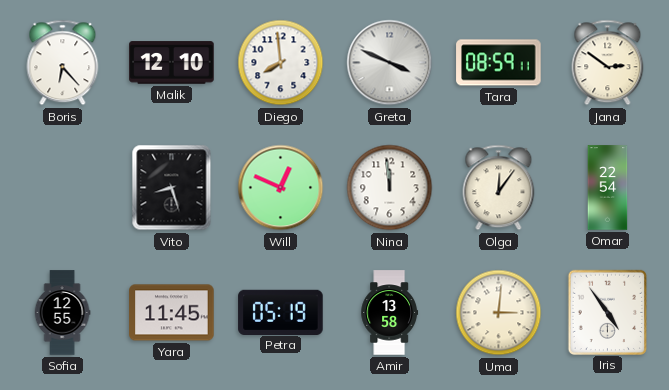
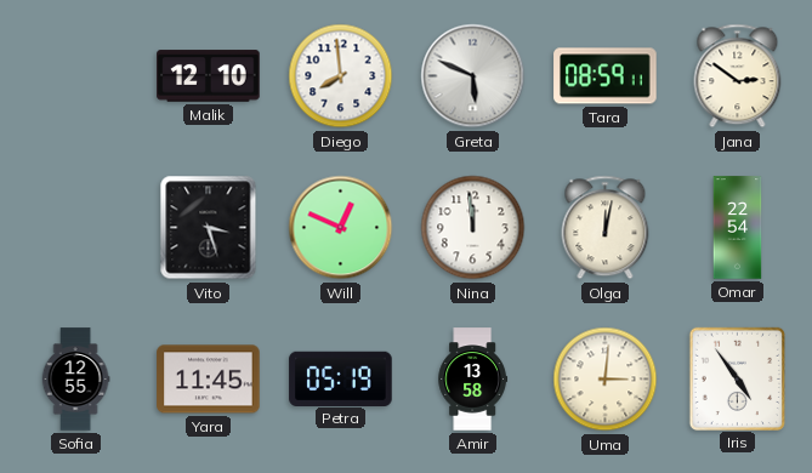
Boris: 6:23 -> none
Greta: 3:49 -> 5:49
Vito: 8:27 -> 3:27
Olga: 12:06 -> 12:02
